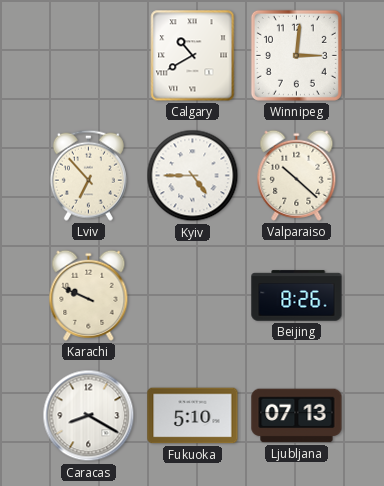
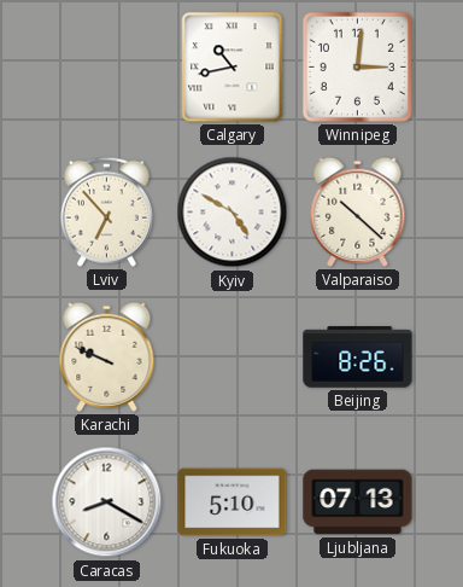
Calgary: 10:40 -> 10:43
Kyiv: 4:45 -> 4:50
